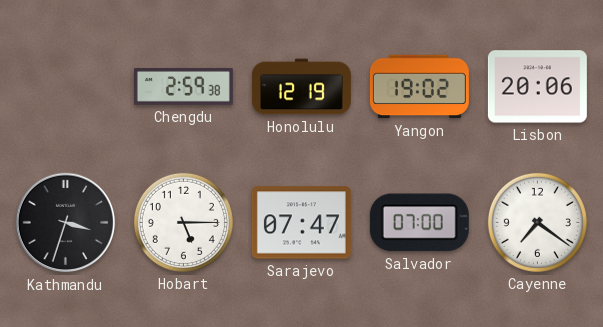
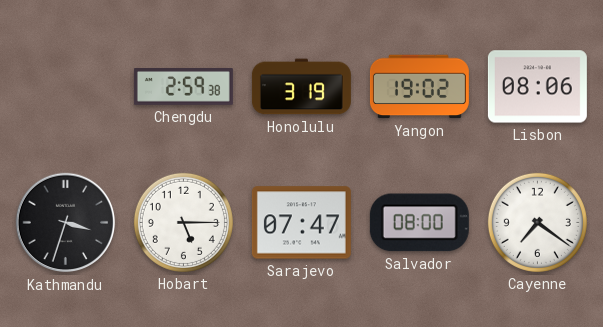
Honolulu: 12:19 -> 3:19
Lisbon: 20:06 -> 08:06
Salvador: 07:00 -> 08:00
